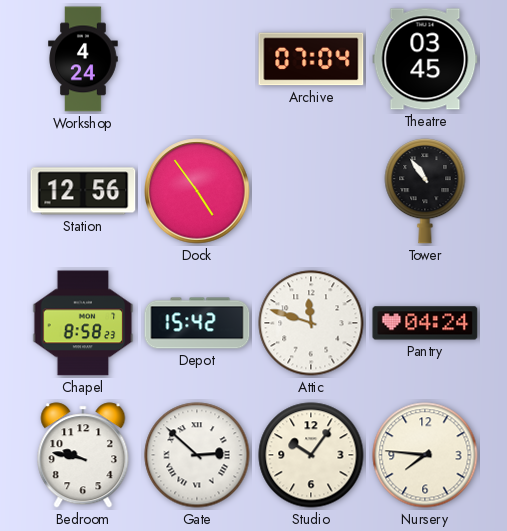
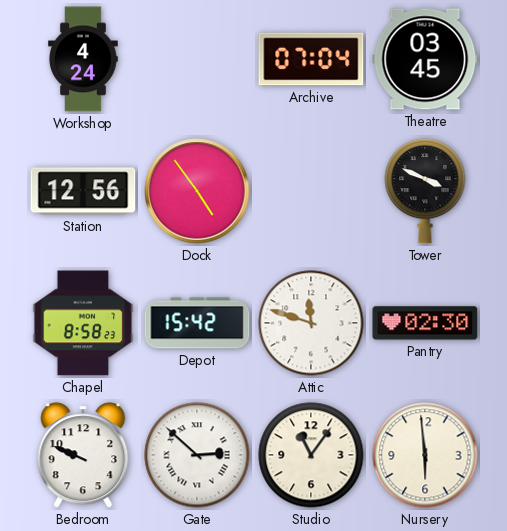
Tower: 10:54 -> 3:49
Pantry: 04:24 -> 02:30
Bedroom: 9:47 -> 9:49
Studio: 10:06 -> 11:06
Nursery: 7:46 -> 5:59
